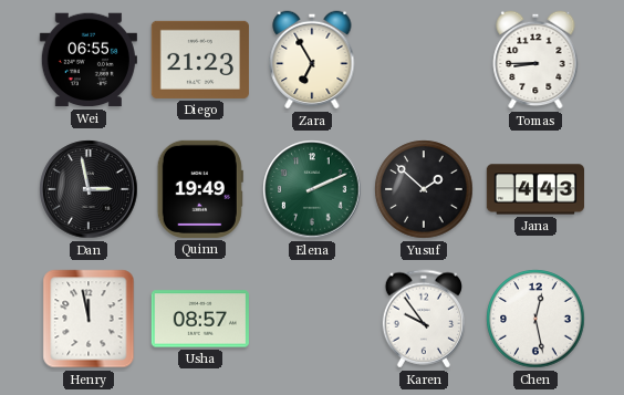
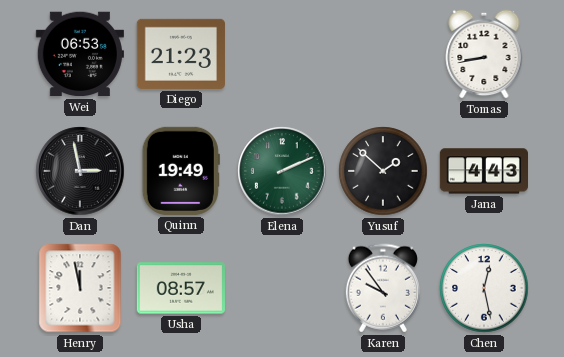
Wei: 06:55 -> 06:53
Zara: 6:55 -> none
Tomas: 8:45 -> 8:43
